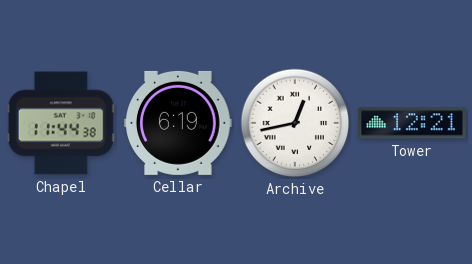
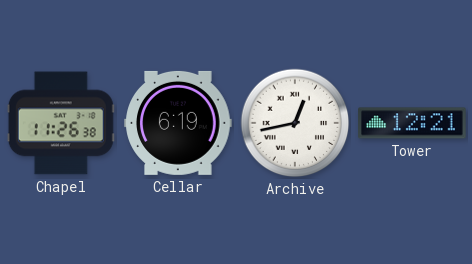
Chapel: 11:44 -> 11:26
